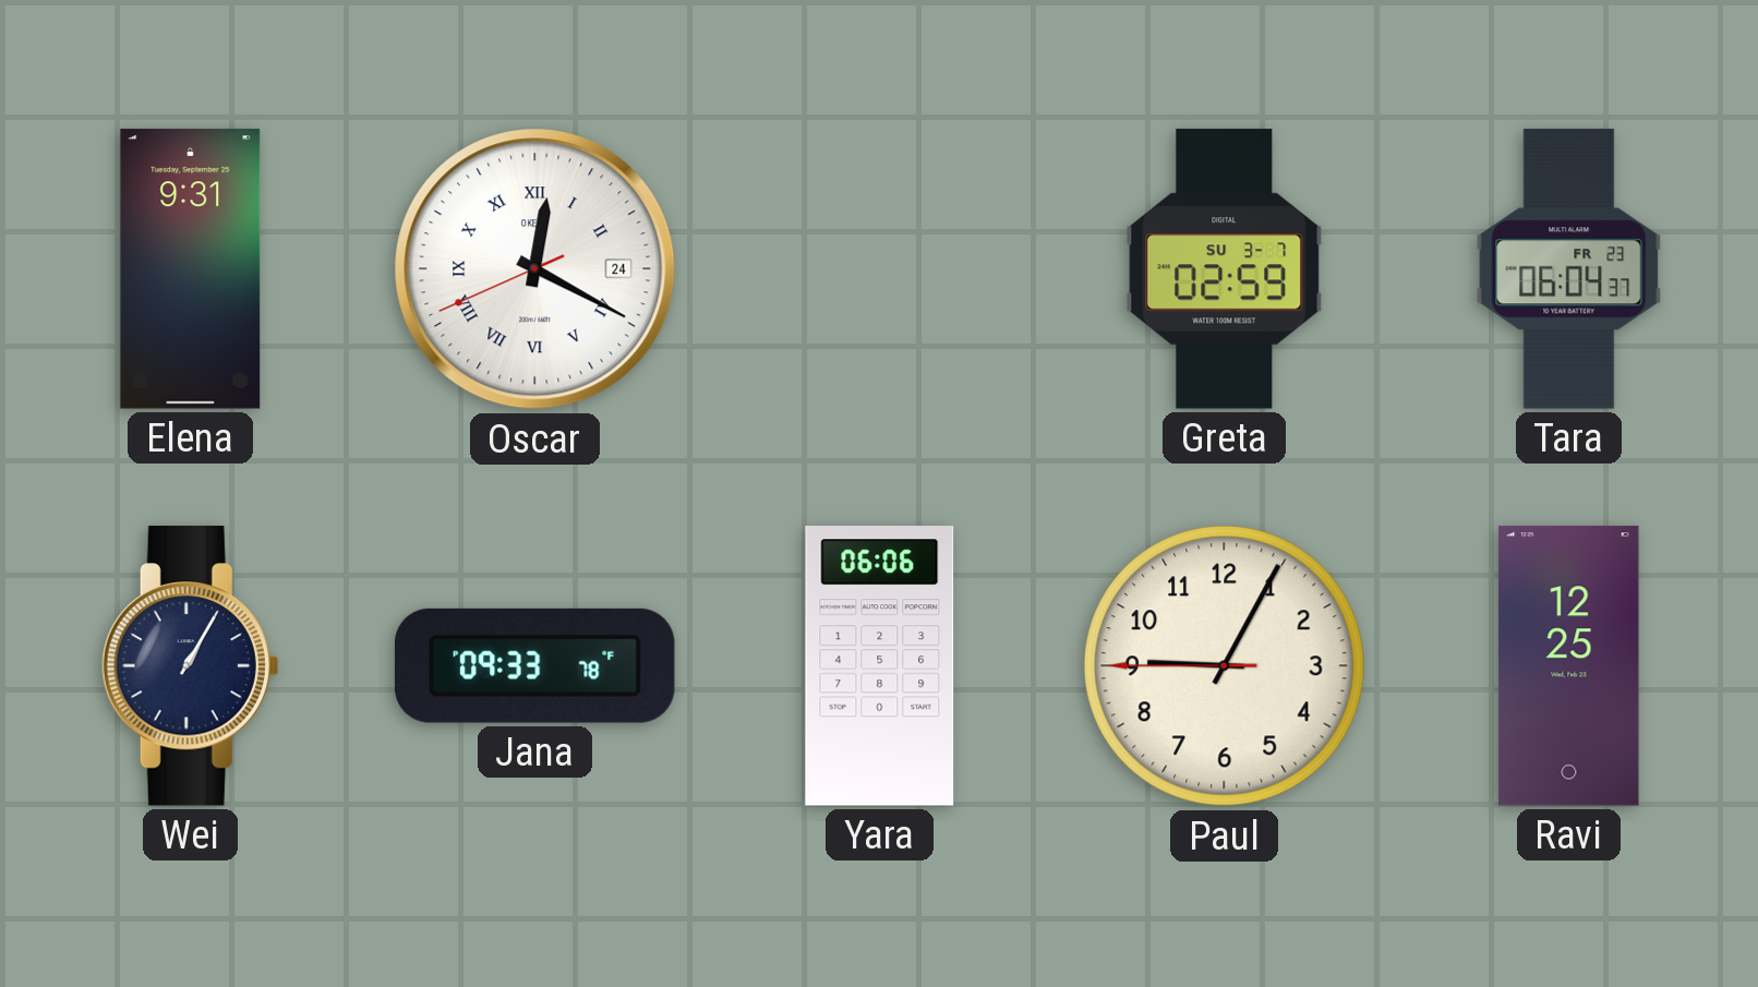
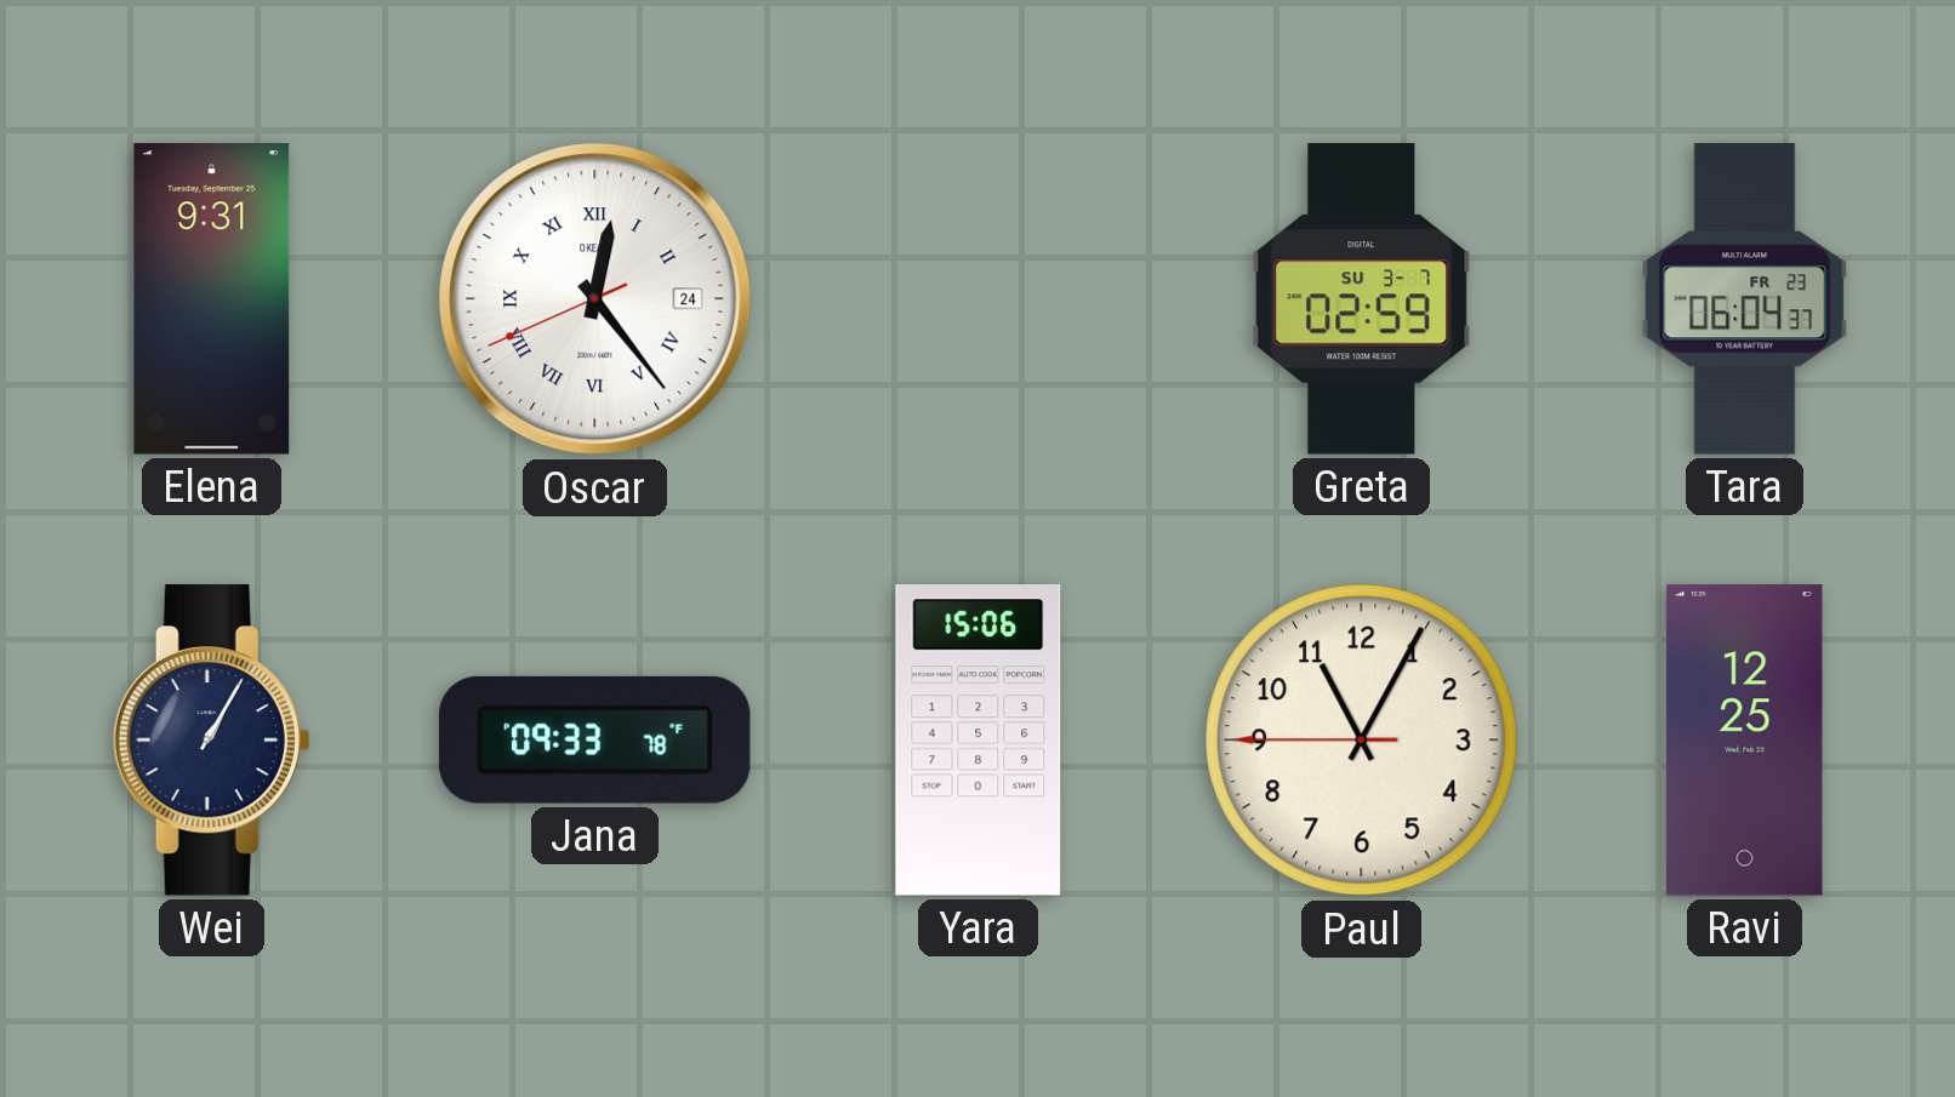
Oscar: 12:19 -> 12:23
Yara: 06:06 -> 15:06
Paul: 9:04 -> 11:04
